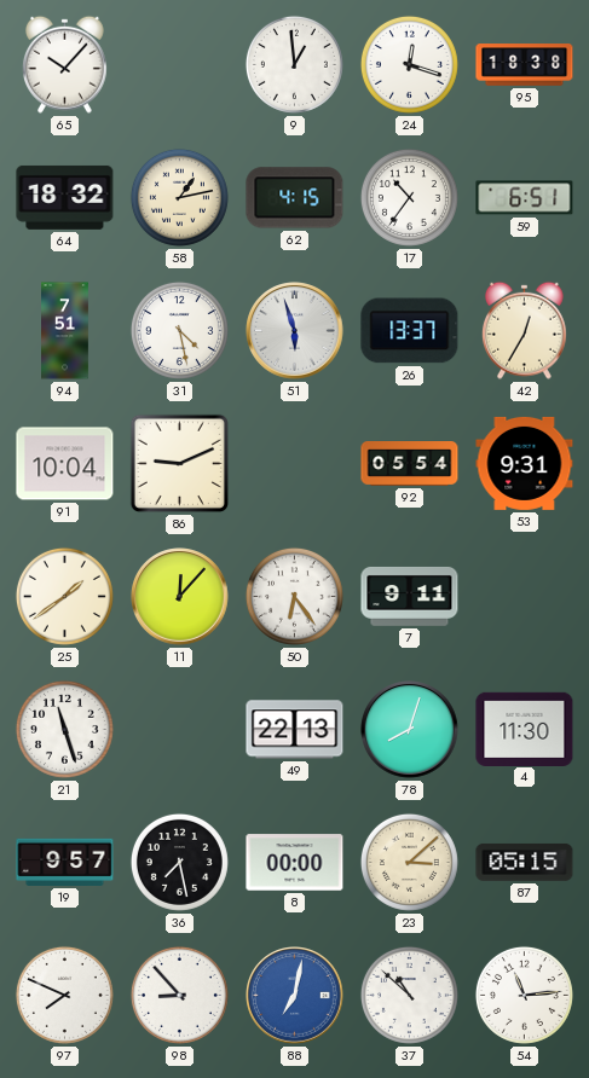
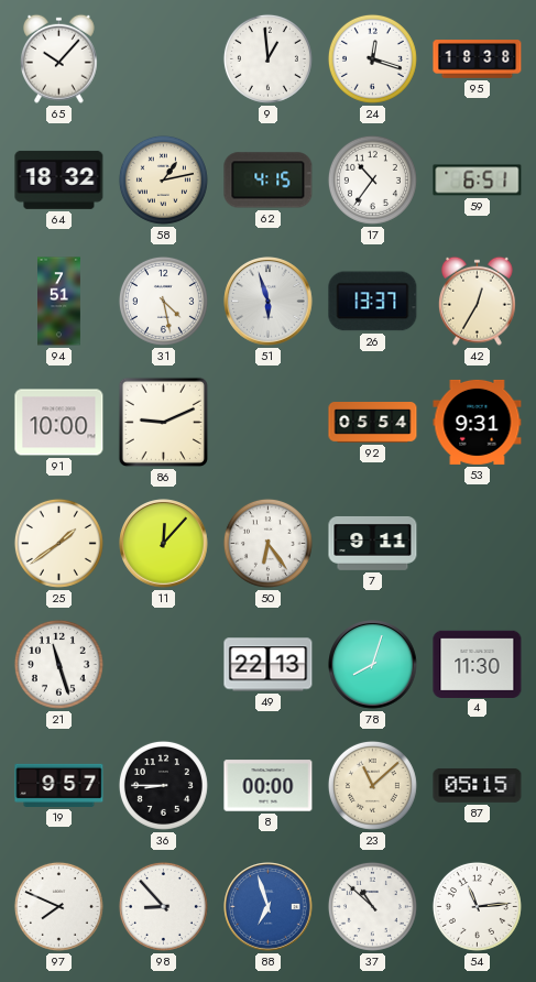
91: 10:04 -> 10:00
36: 7:28 -> 8:45
23: 3:08 -> 11:08
88: 7:02 -> 6:57
